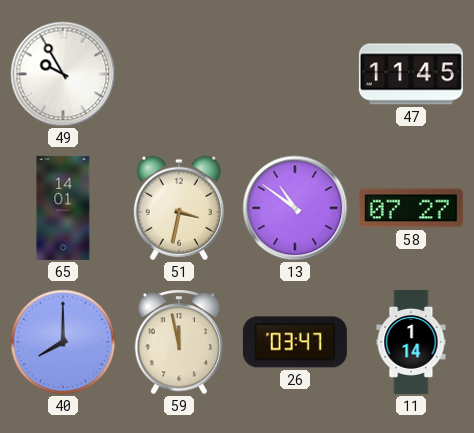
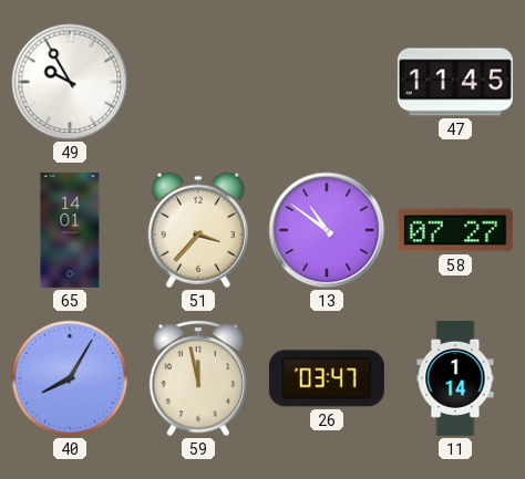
51: 3:32 -> 3:37
40: 8:00 -> 8:05
